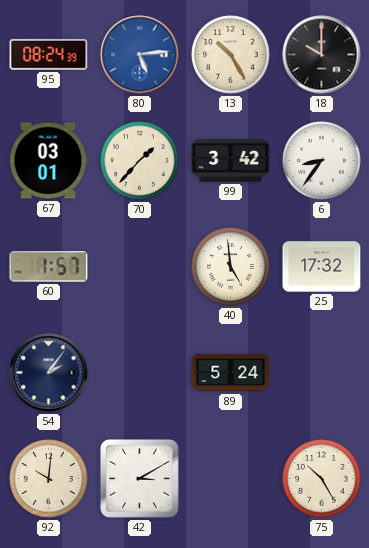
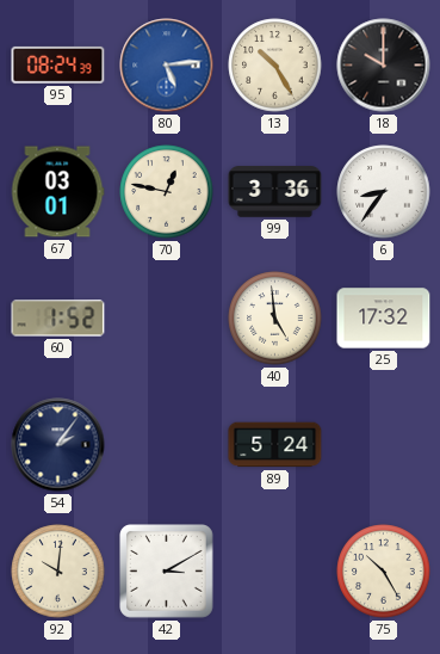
70: 1:37 -> 12:47
99: 3:42 -> 3:36
60: 1:57 -> 1:52
